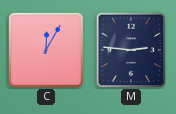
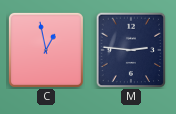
C: 12:05 -> 12:58
